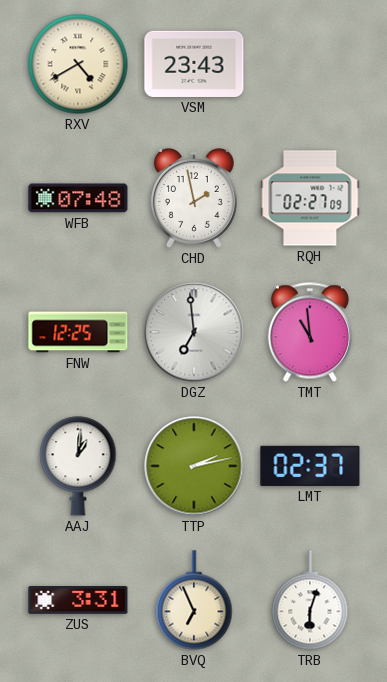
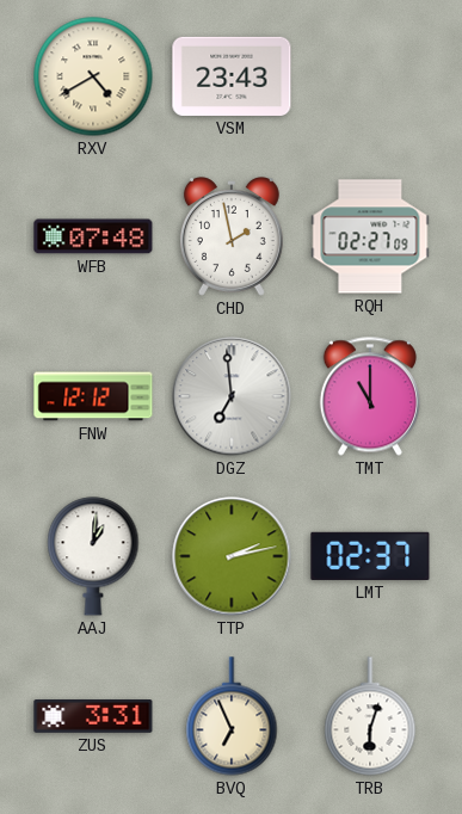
FNW: 12:25 -> 12:12
TMT: 10:59 -> 11:00
